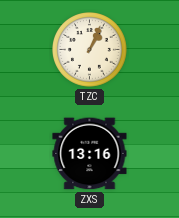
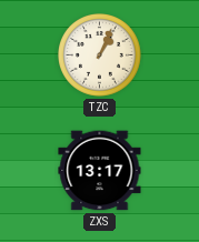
ZXS: 13:16 -> 13:17
